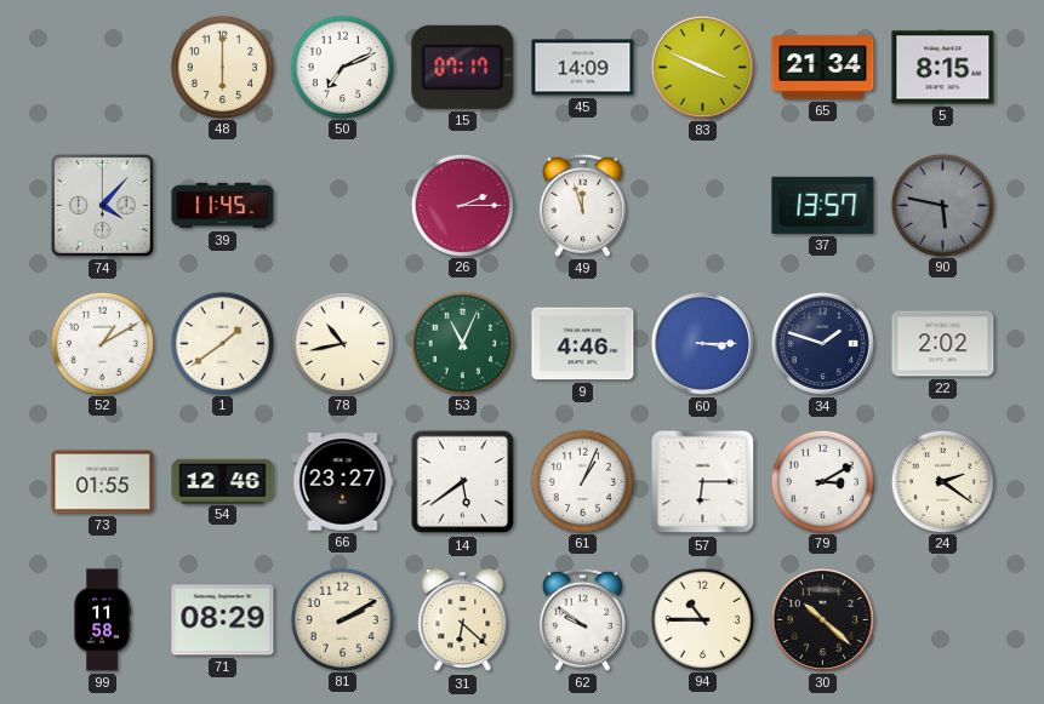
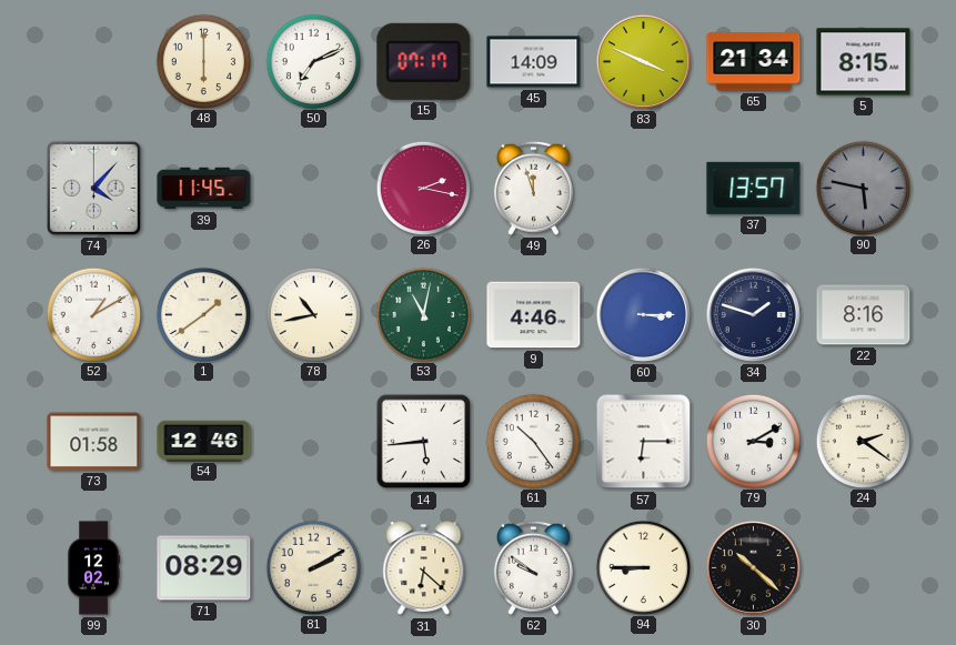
26: 2:15 -> 2:17
53: 11:04 -> 11:02
22: 2:02 -> 8:16
73: 01:55 -> 01:58
66: 23:27 -> none
14: 5:39 -> 5:44
61: 1:04 -> 10:24
99: 11:58 -> 12:02
94: 10:45 -> 8:45
